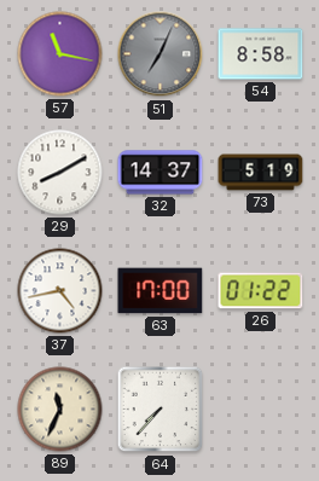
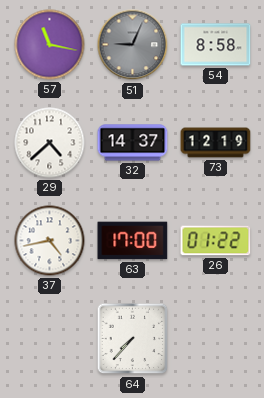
51: 7:04 -> 9:04
29: 8:10 -> 4:38
73: 5:19 -> 12:19
89: 11:34 -> none
